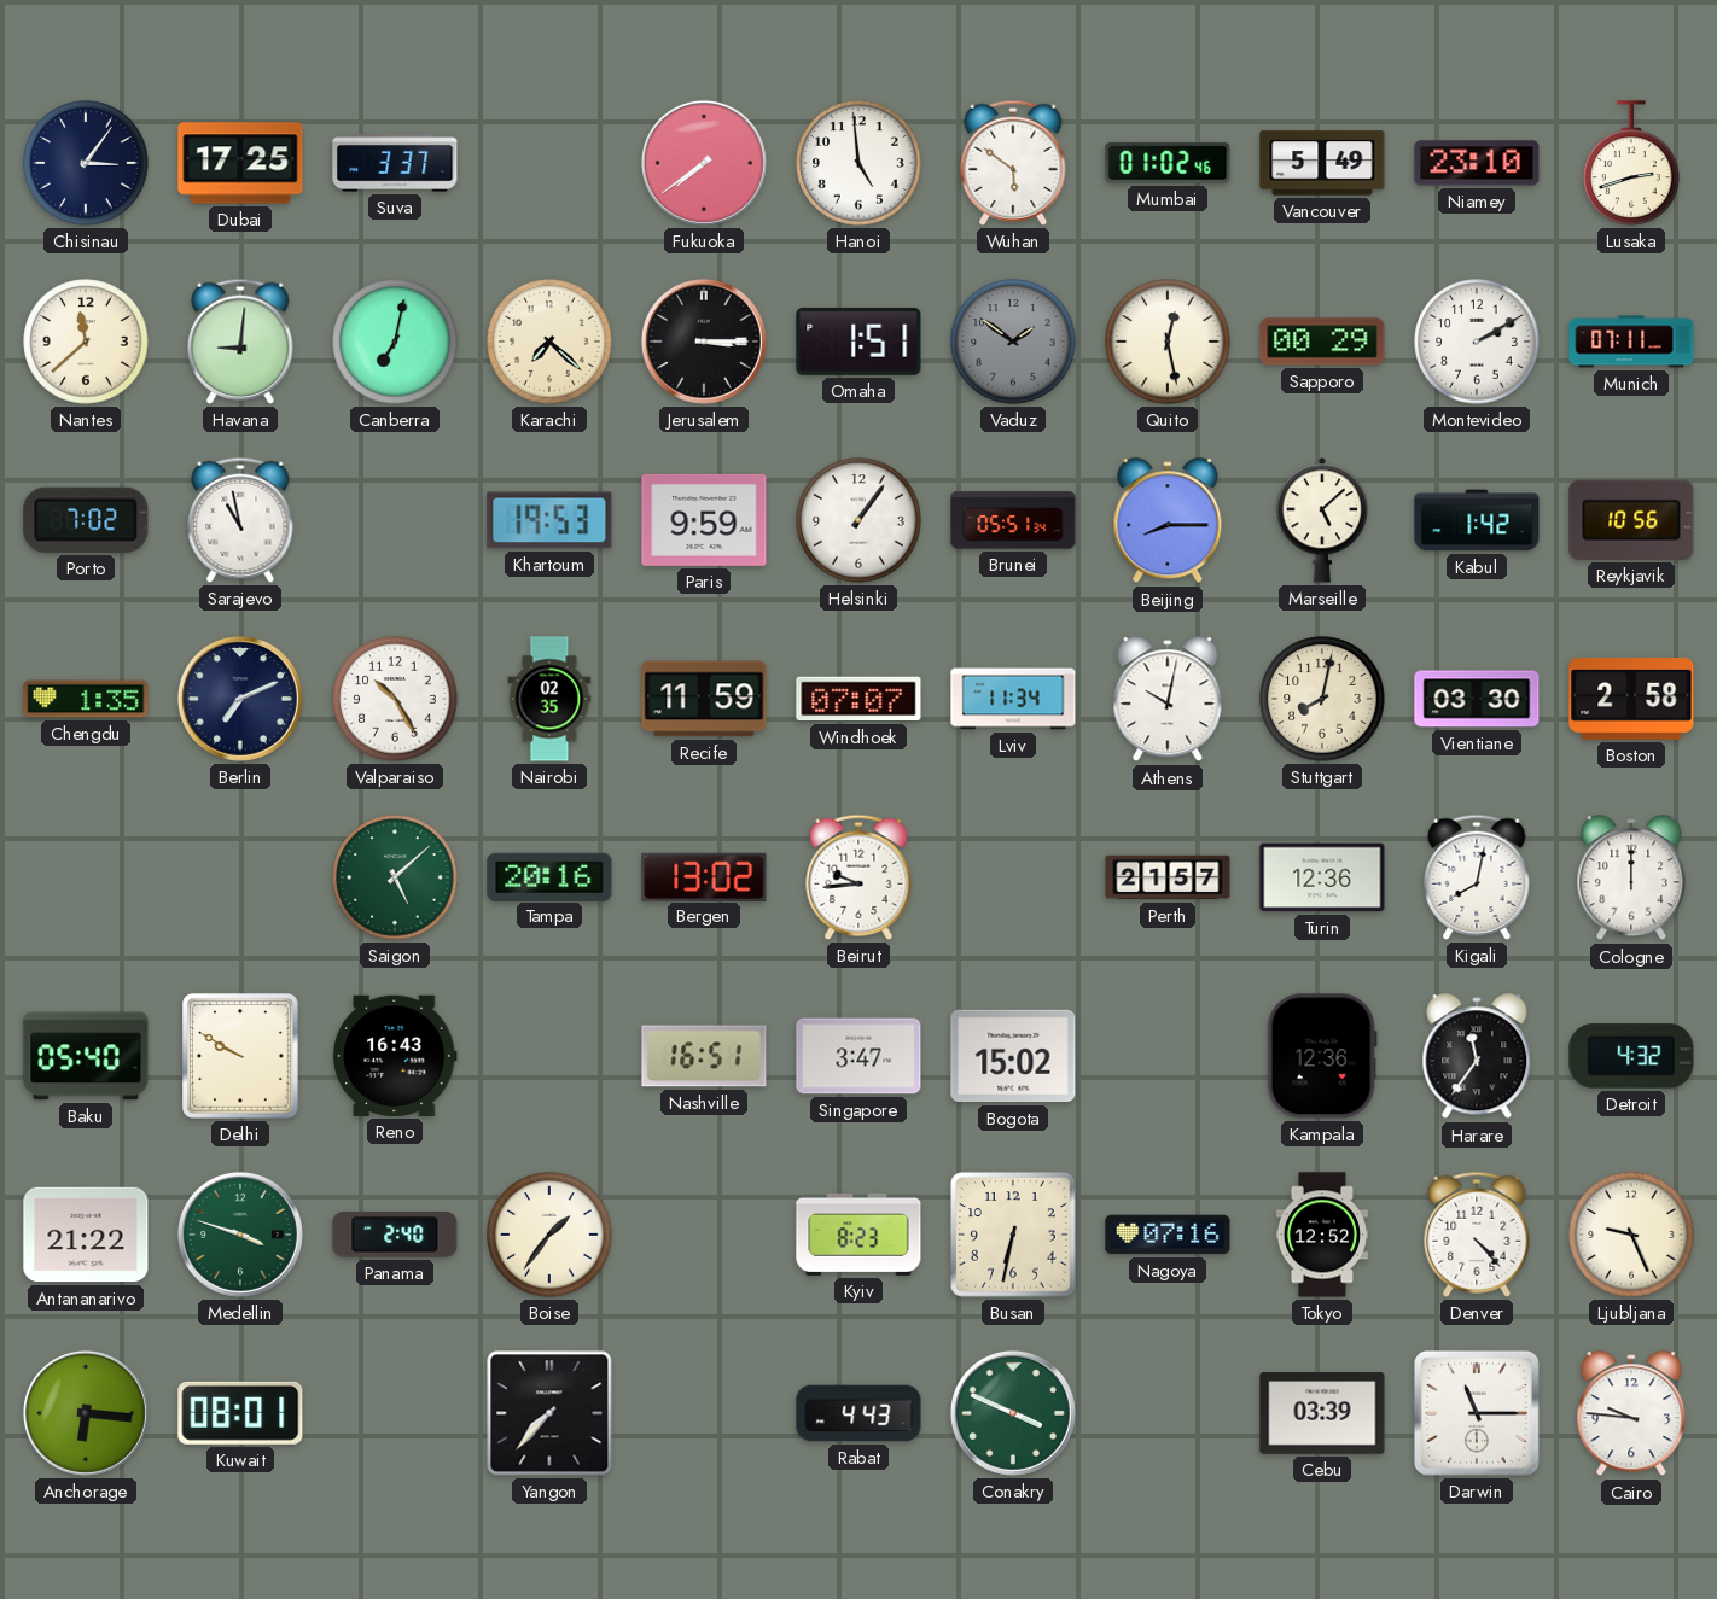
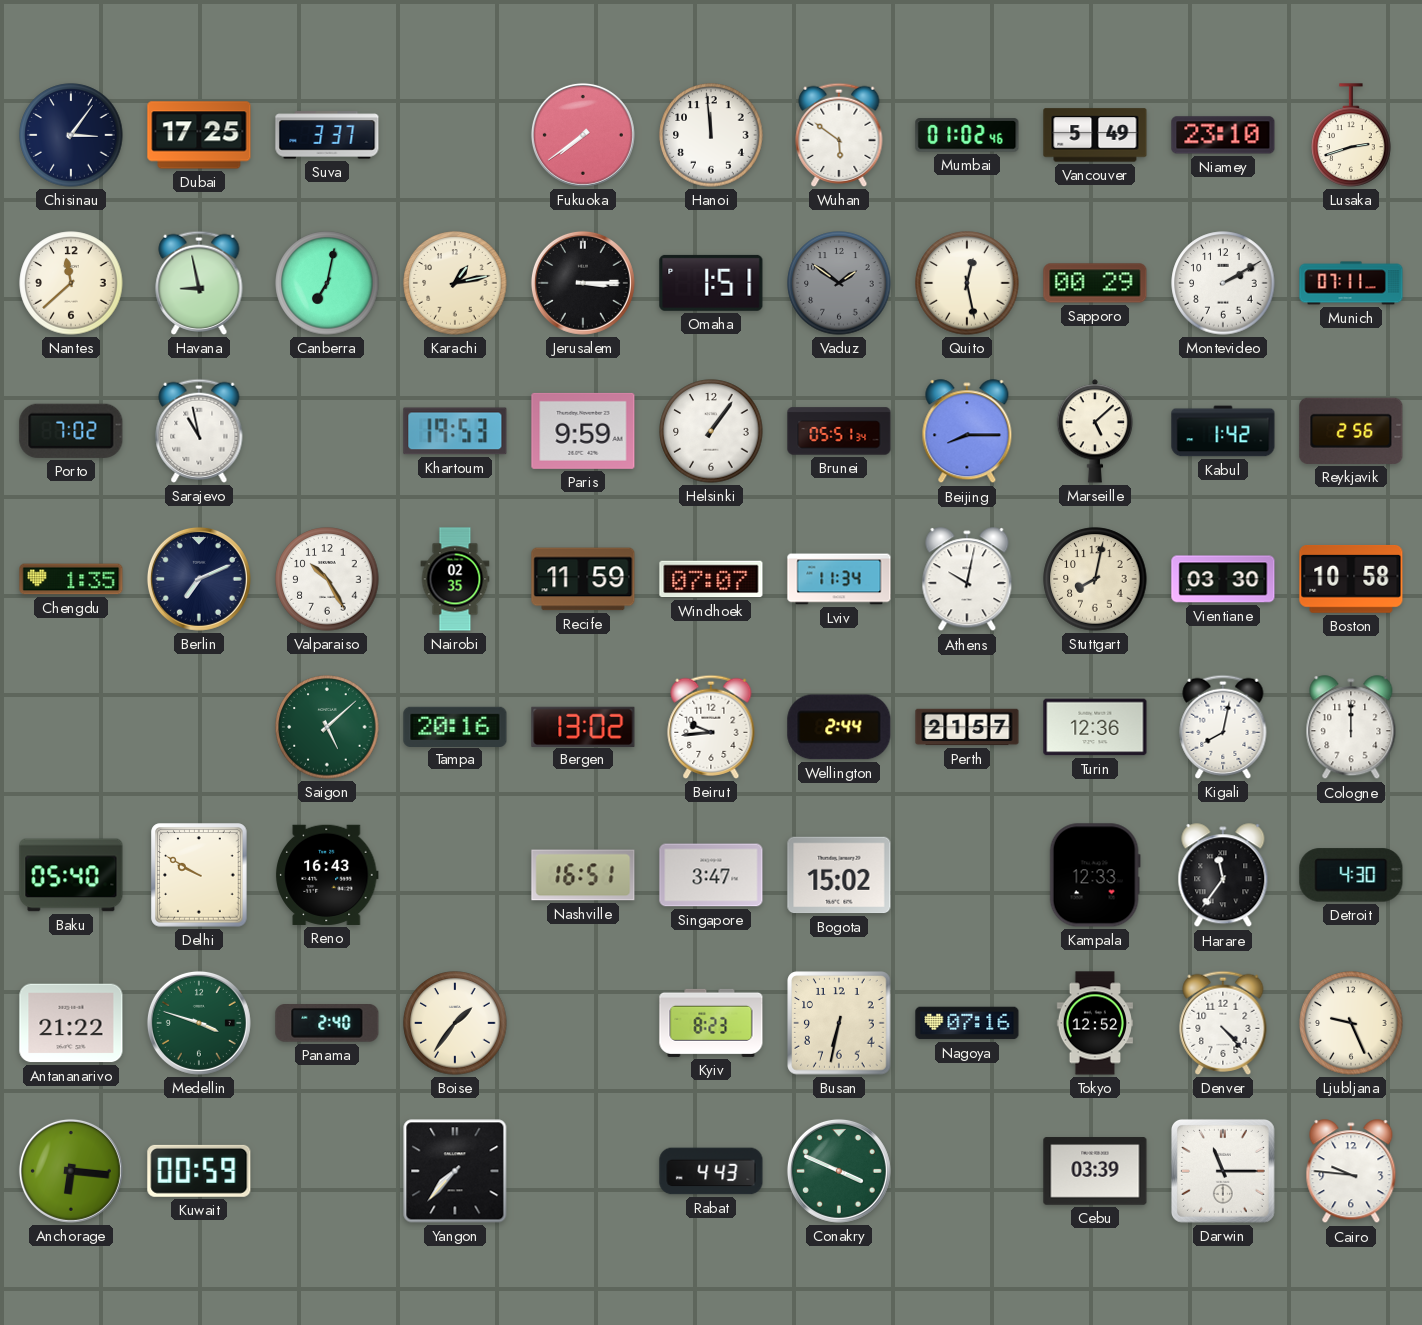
Hanoi: 4:59 -> 11:59
Havana: 9:01 -> 8:58
Karachi: 7:22 -> 1:13
Reykjavik: 10:56 -> 2:56
Boston: 2:58 -> 10:58
Wellington: none -> 2:44
Kampala: 12:36 -> 12:33
Detroit: 4:32 -> 4:30
Kuwait: 08:01 -> 00:59
